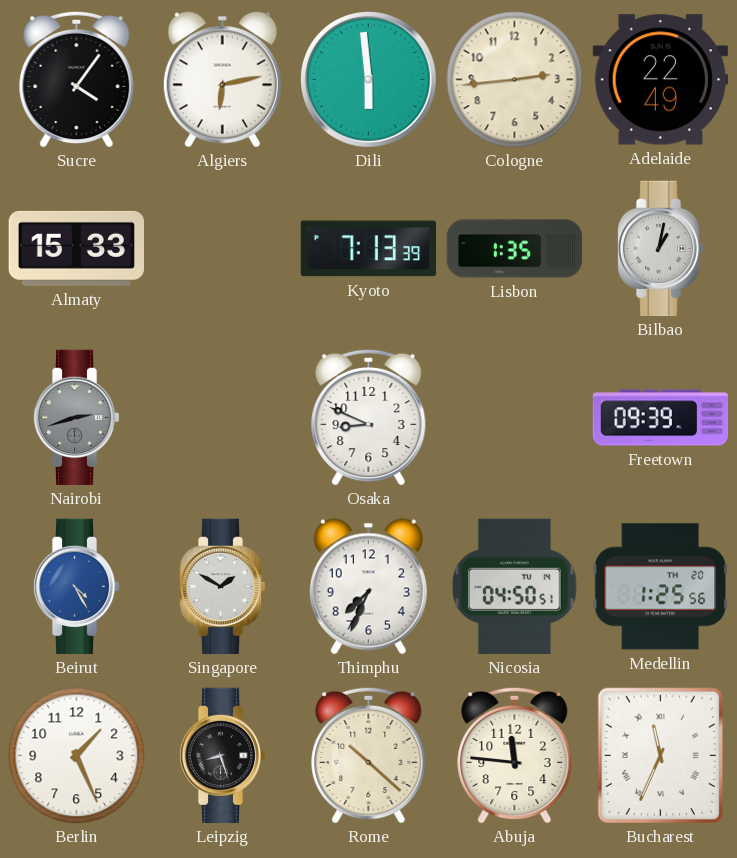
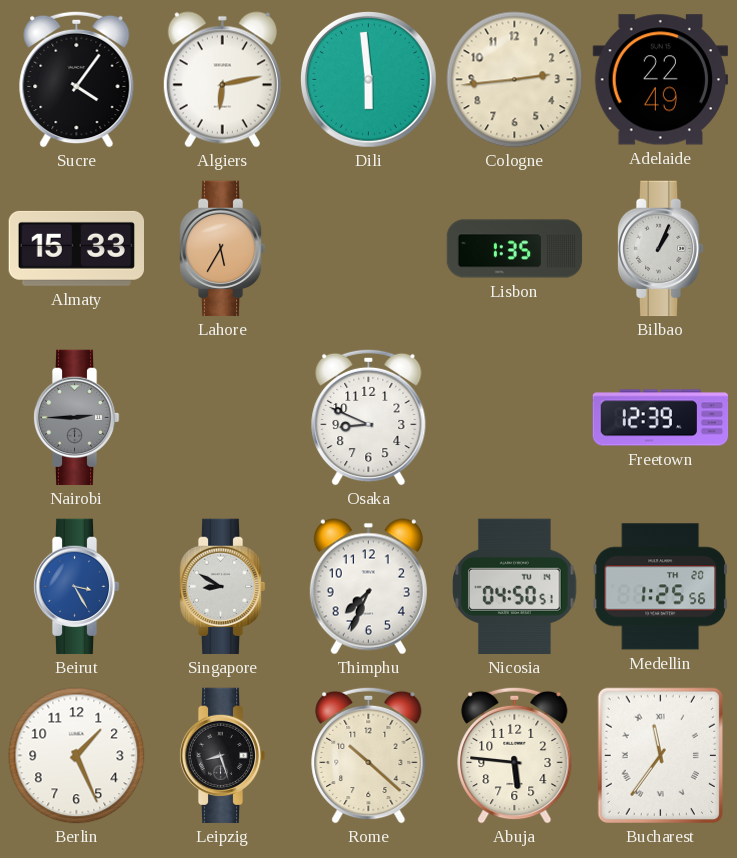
Lahore: none -> 5:35
Kyoto: 7:13 -> none
Bilbao: 1:02 -> 1:04
Nairobi: 2:42 -> 2:45
Freetown: 09:39 -> 12:39
Beirut: 4:25 -> 3:25
Singapore: 1:50 -> 8:50
Abuja: 11:46 -> 5:46
Bucharest: 11:34 -> 11:36
